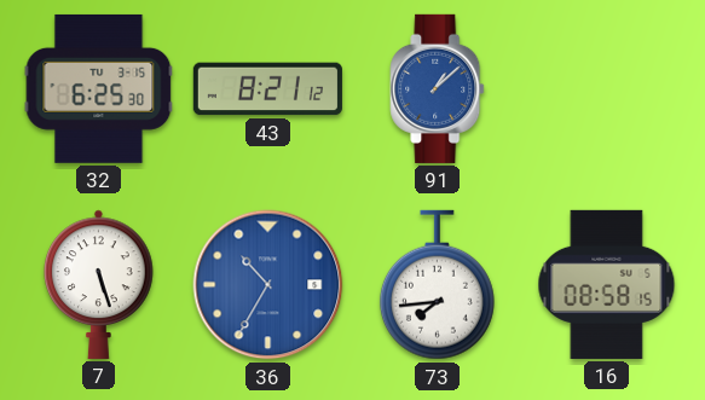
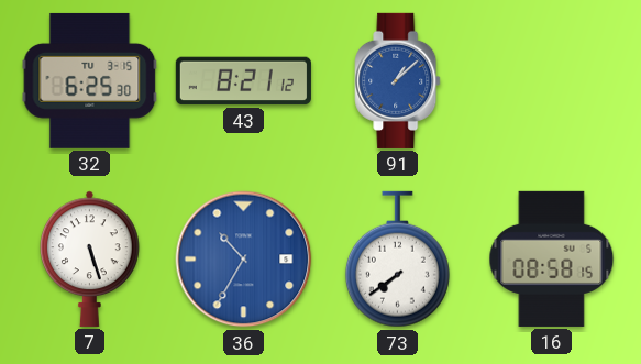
73: 7:44 -> 7:39
